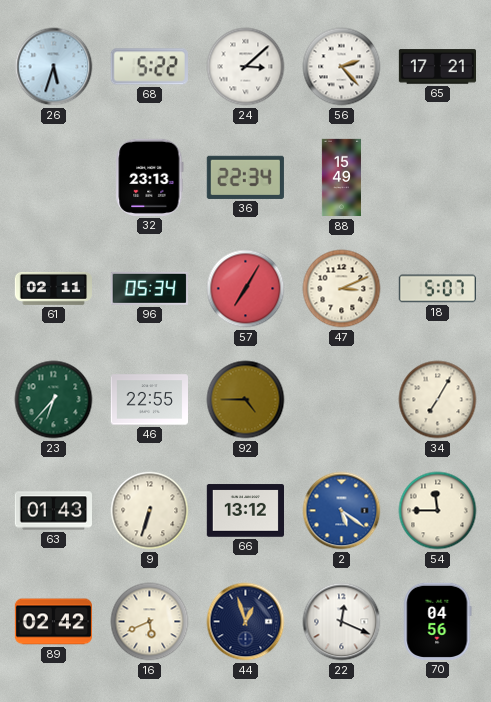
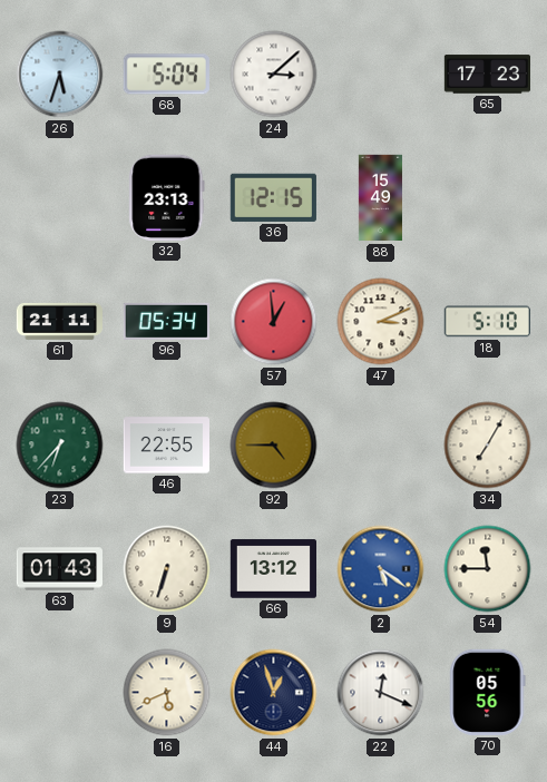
68: 5:22 -> 5:04
56: 2:23 -> none
65: 17:21 -> 17:23
36: 22:34 -> 12:15
61: 02:11 -> 21:11
57: 7:05 -> 12:59
18: 5:07 -> 5:10
89: 02:42 -> none
70: 04:56 -> 05:56
